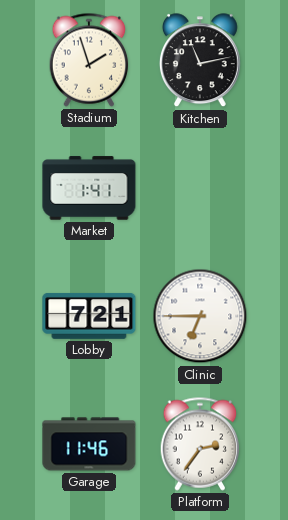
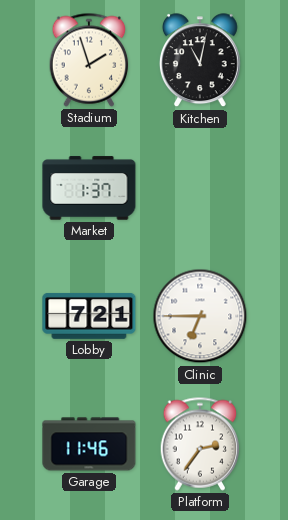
Kitchen: 11:13 -> 11:02
Market: 1:41 -> 1:37
